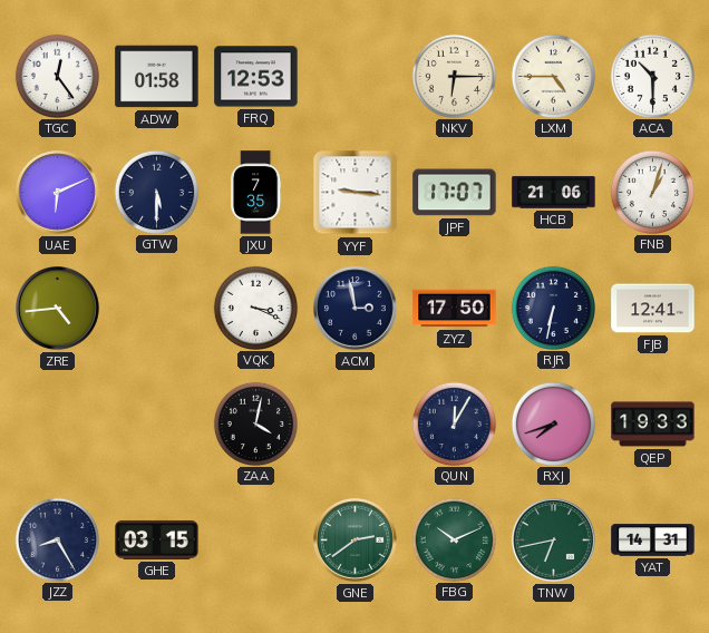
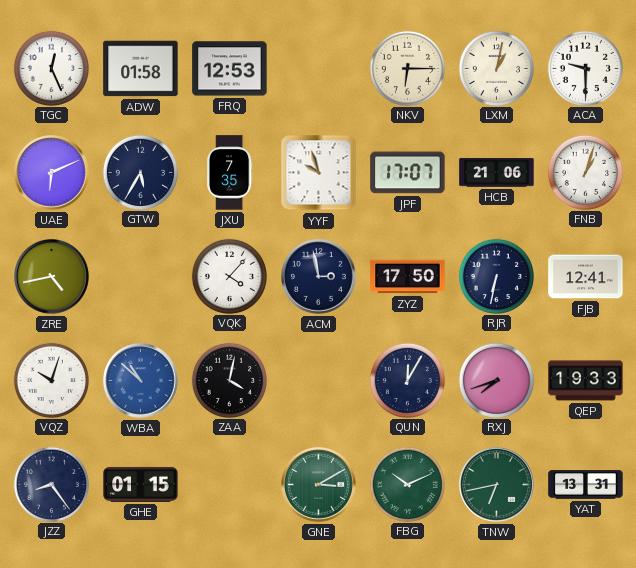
TGC: 12:24 -> 12:26
LXM: 4:45 -> 1:02
ACA: 10:30 -> 9:30
GTW: 5:30 -> 5:35
YYF: 9:16 -> 9:57
ZRE: 4:44 -> 4:43
VQK: 3:19 -> 4:07
VQZ: none -> 10:03
WBA: none -> 10:52
JZZ: 8:25 -> 8:24
GHE: 03:15 -> 01:15
GNE: 2:39 -> 3:10
YAT: 14:31 -> 13:31
